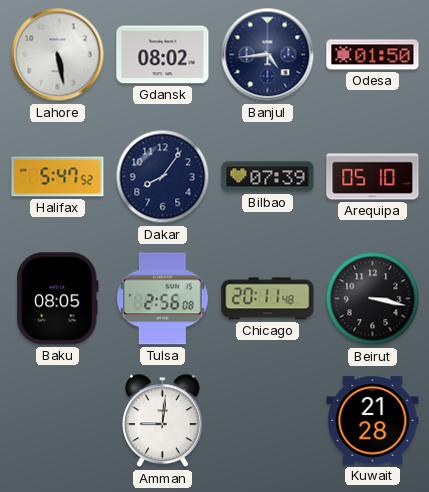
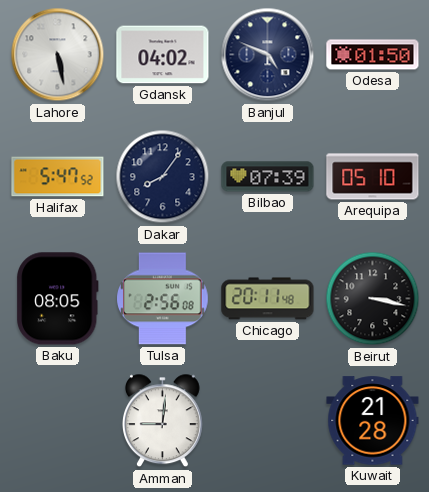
Gdansk: 08:02 -> 04:02
Banjul: 4:44 -> 4:49
